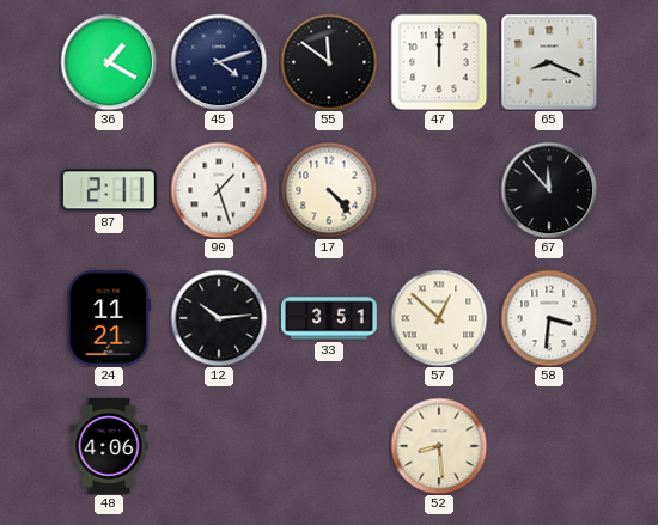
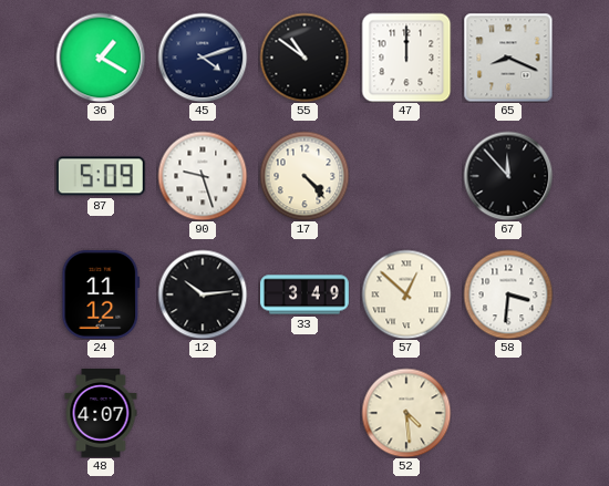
55: 11:51 -> 10:51
87: 2:11 -> 5:09
90: 1:27 -> 9:27
24: 11:21 -> 11:12
33: 3:51 -> 3:49
48: 4:06 -> 4:07
52: 8:29 -> 4:29
